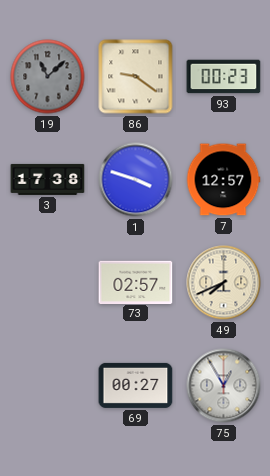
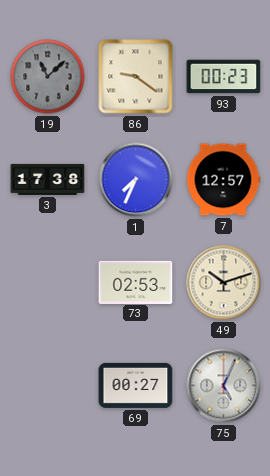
1: 3:48 -> 7:34
73: 02:57 -> 02:53
49: 7:41 -> 10:12
75: 12:55 -> 5:04
